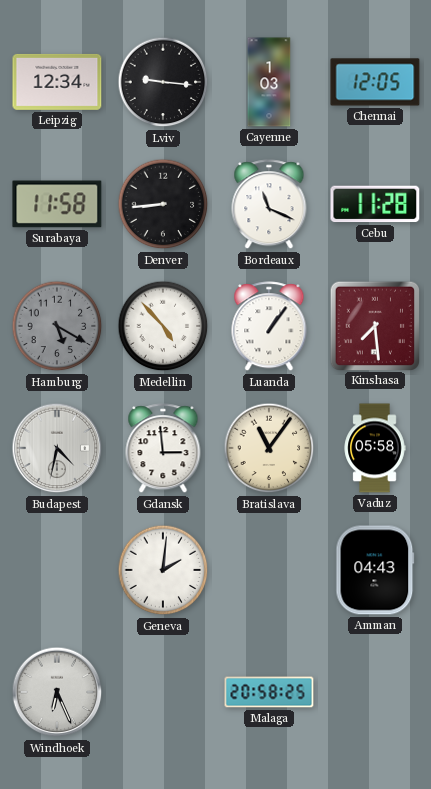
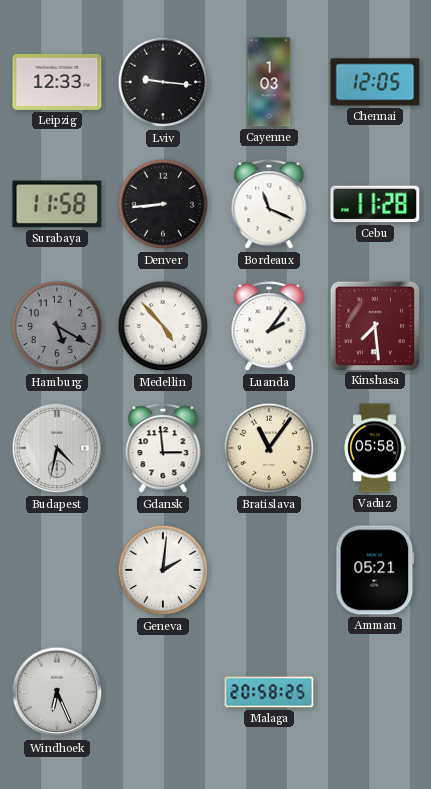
Leipzig: 12:34 -> 12:33
Luanda: 1:06 -> 2:06
Amman: 04:43 -> 05:21
